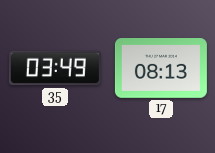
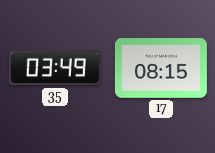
17: 08:13 -> 08:15
